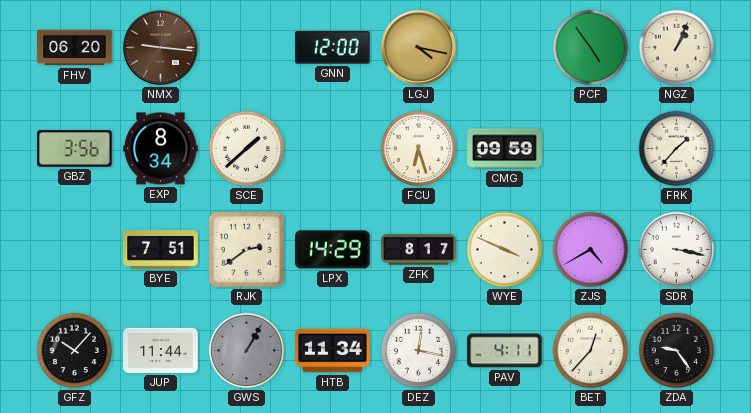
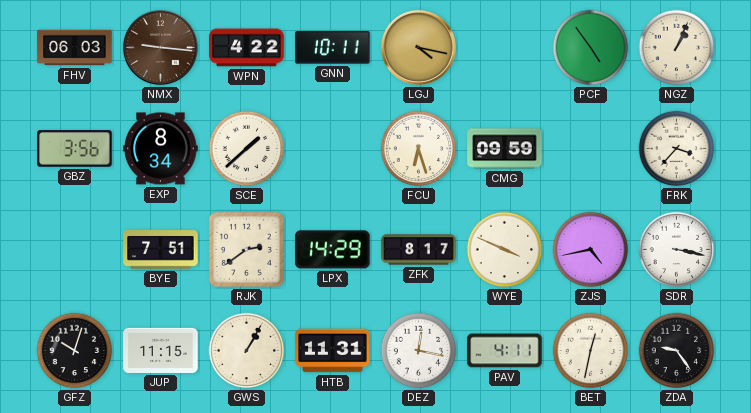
FHV: 06:20 -> 06:03
WPN: none -> 4:22
GNN: 12:00 -> 10:11
FRK: 1:37 -> 3:37
ZJS: 4:40 -> 4:43
GFZ: 10:07 -> 10:03
JUP: 11:44 -> 11:15
GWS dial: grey -> cream
HTB: 11:34 -> 11:31
BET: 12:37 -> 12:32
